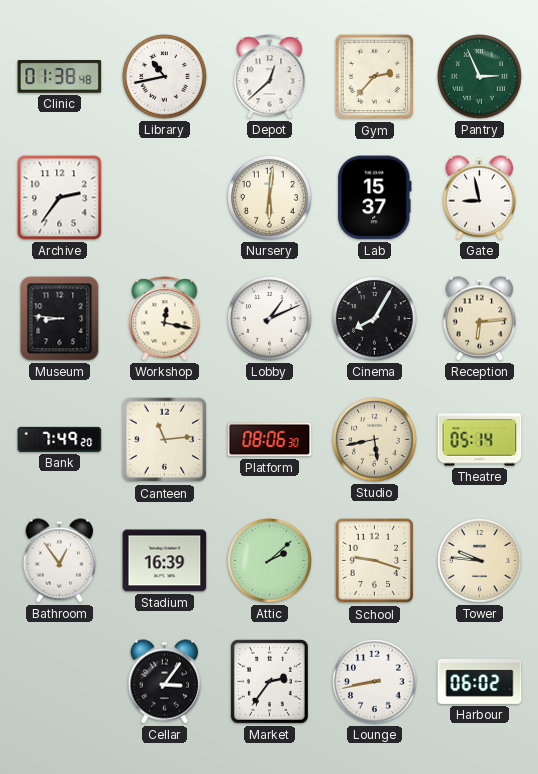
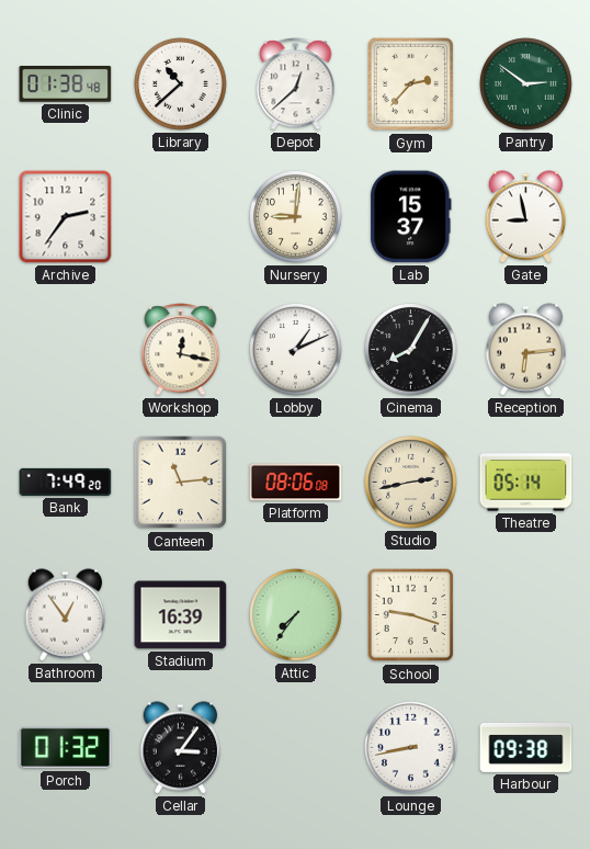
Library: 10:43 -> 10:38
Pantry: 2:56 -> 2:51
Nursery: 6:01 -> 9:01
Museum: 8:46 -> none
Platform: 08:06:30 -> 08:06:08
Studio: 5:43 -> 2:43
Attic: 2:08 -> 7:36
Tower: 9:46 -> none
Porch: none -> 01:32
Market: 2:36 -> none
Harbour: 06:02 -> 09:38
